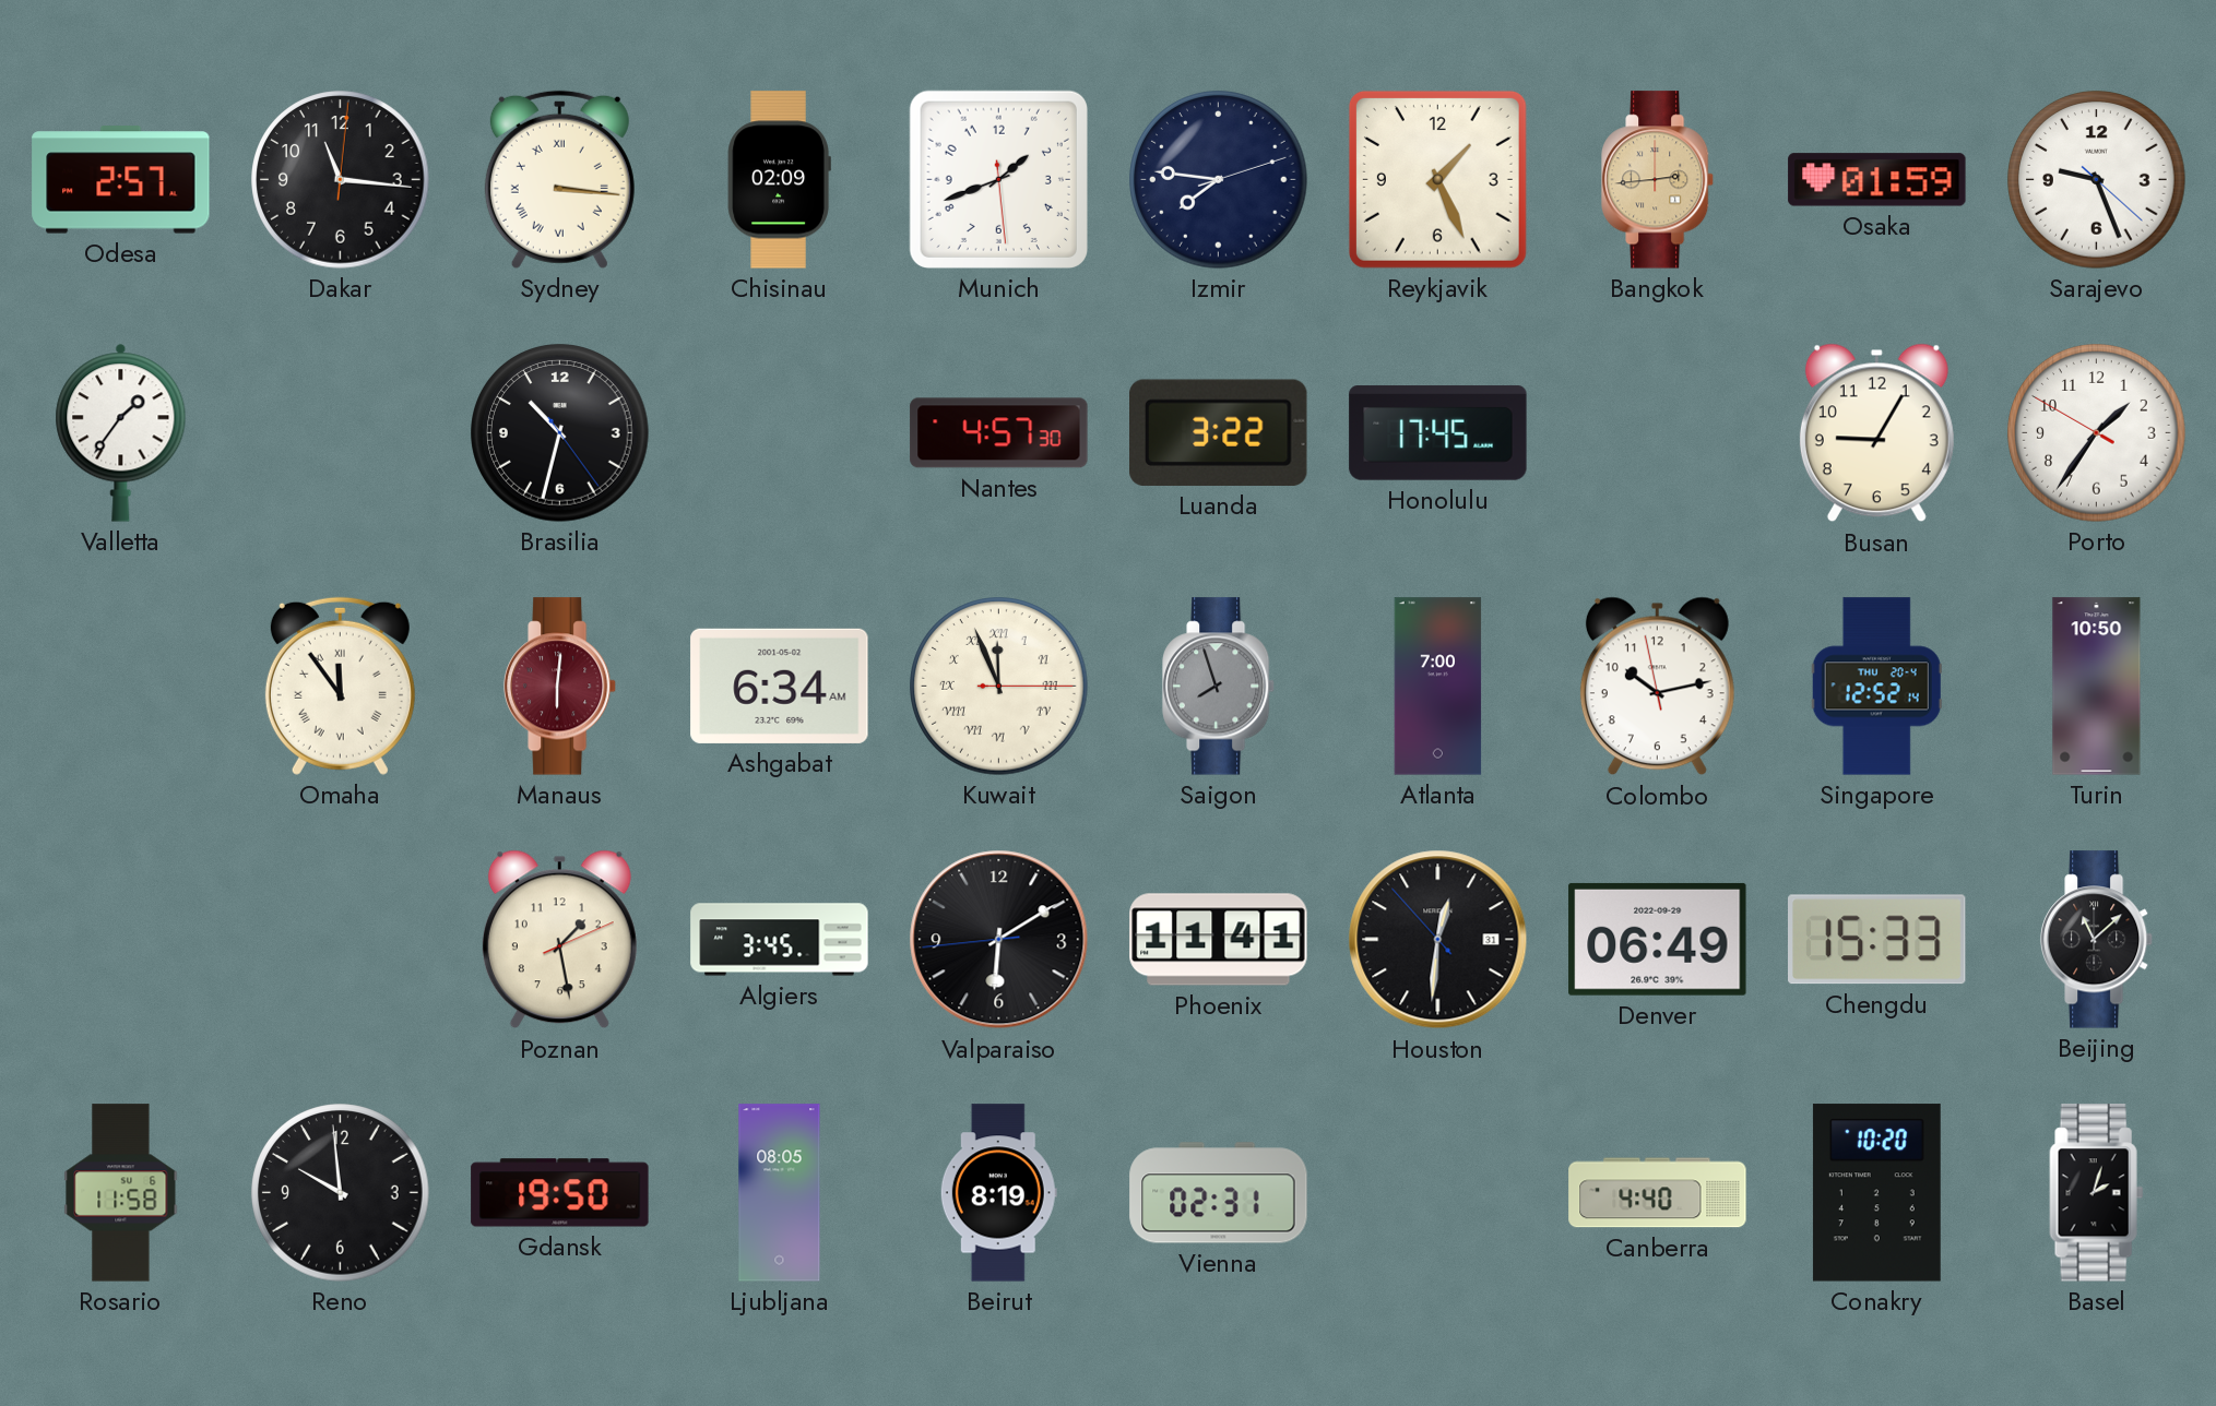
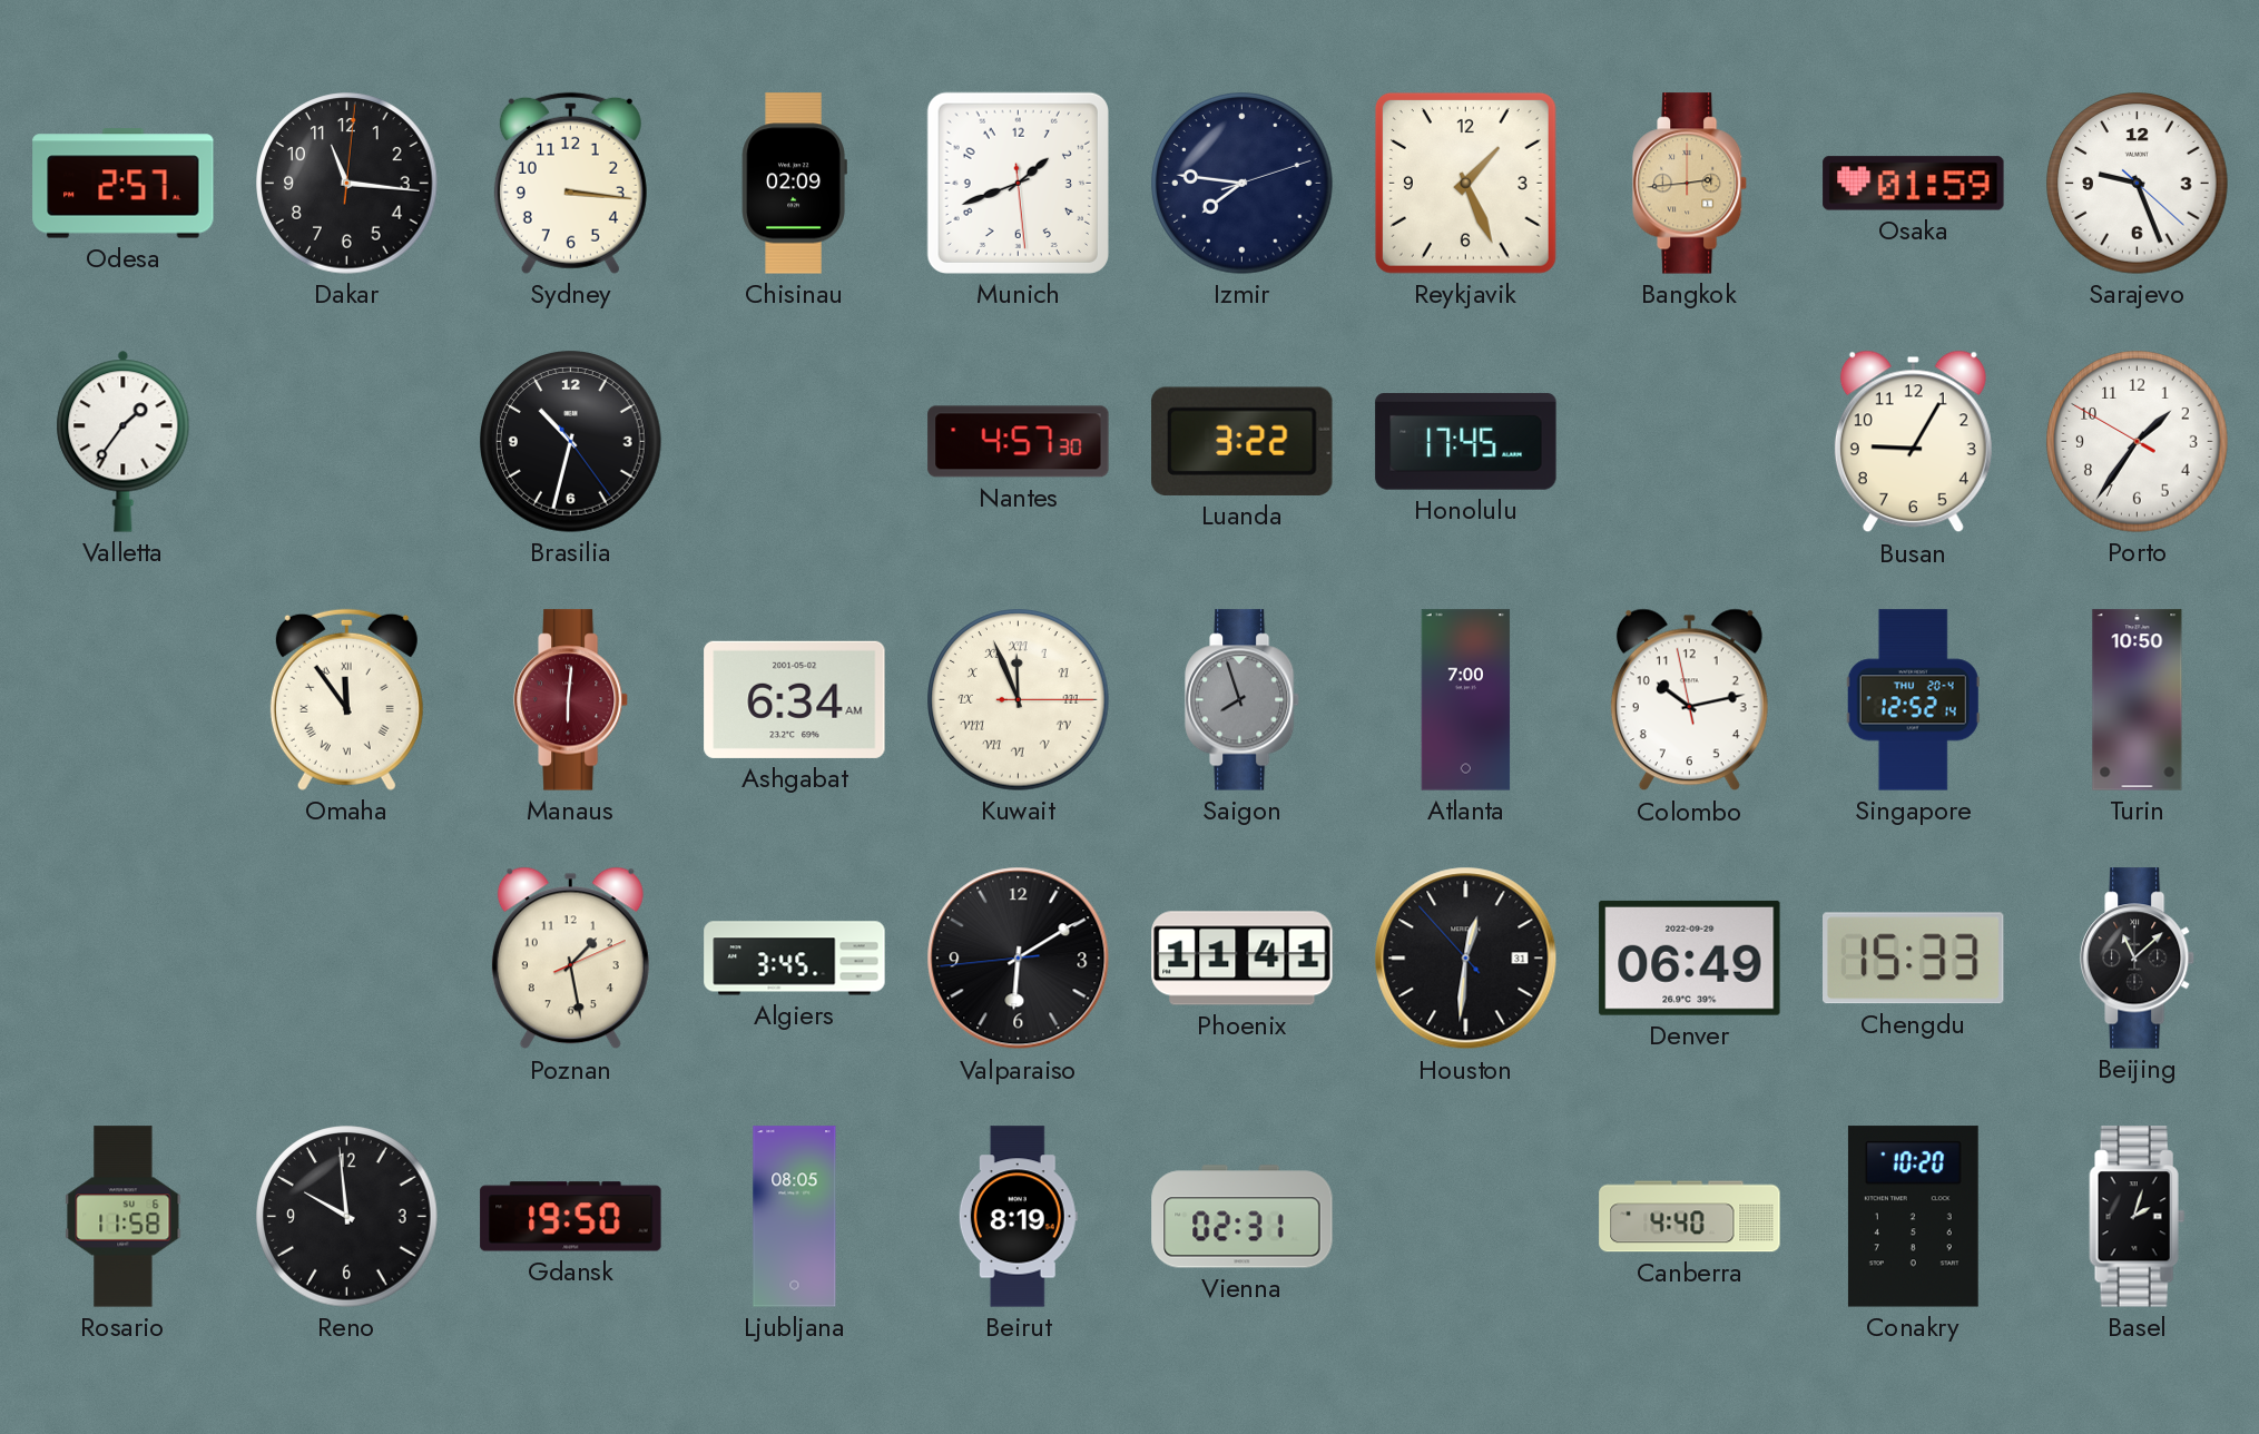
Sydney numerals: Roman -> Arabic
